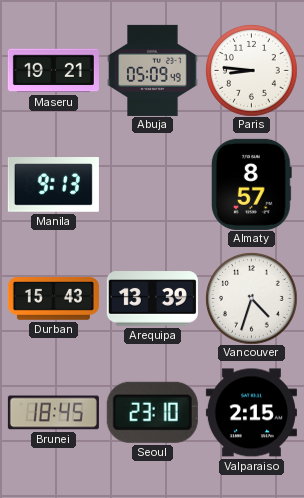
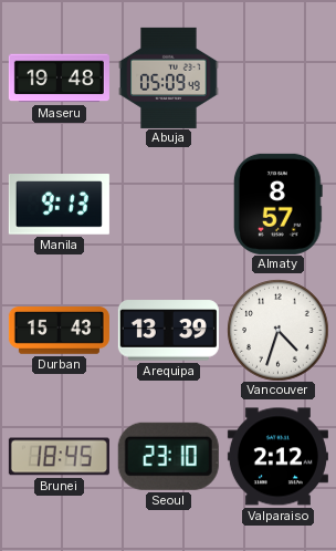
Maseru: 19:21 -> 19:48
Paris: 8:46 -> none
Valparaiso: 2:15 -> 2:12
